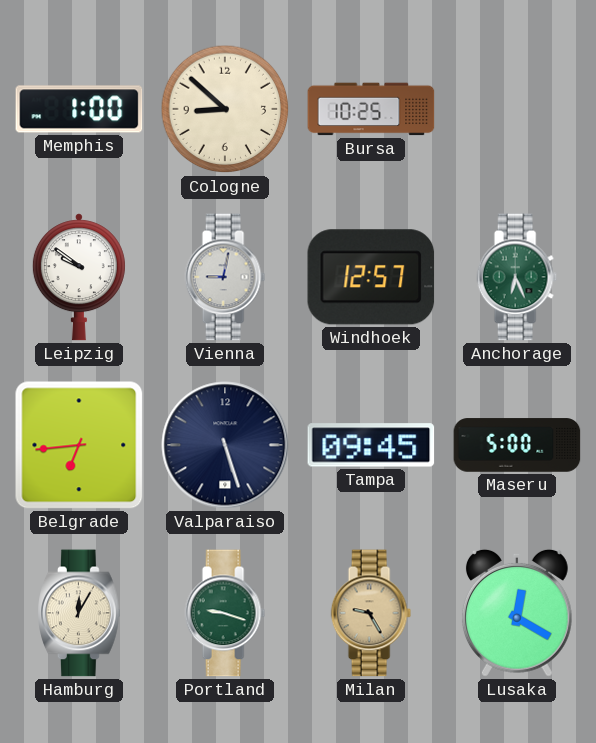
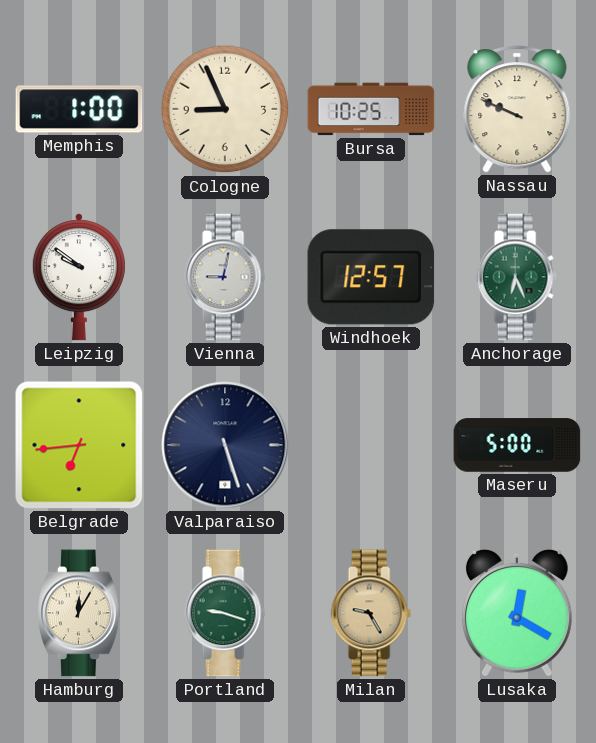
Cologne: 8:52 -> 8:56
Nassau: none -> 9:49
Tampa: 09:45 -> none
